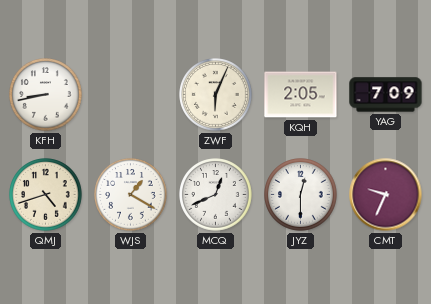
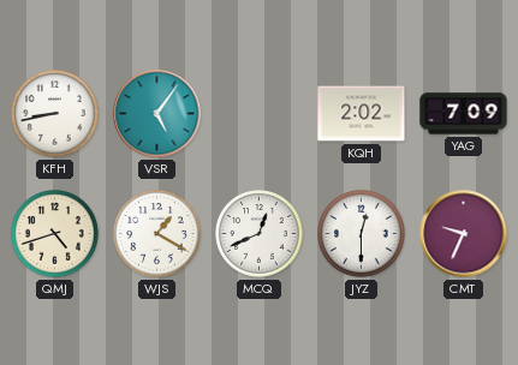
VSR: none -> 5:06
ZWF: 6:04 -> none
KQH: 2:05 -> 2:02
